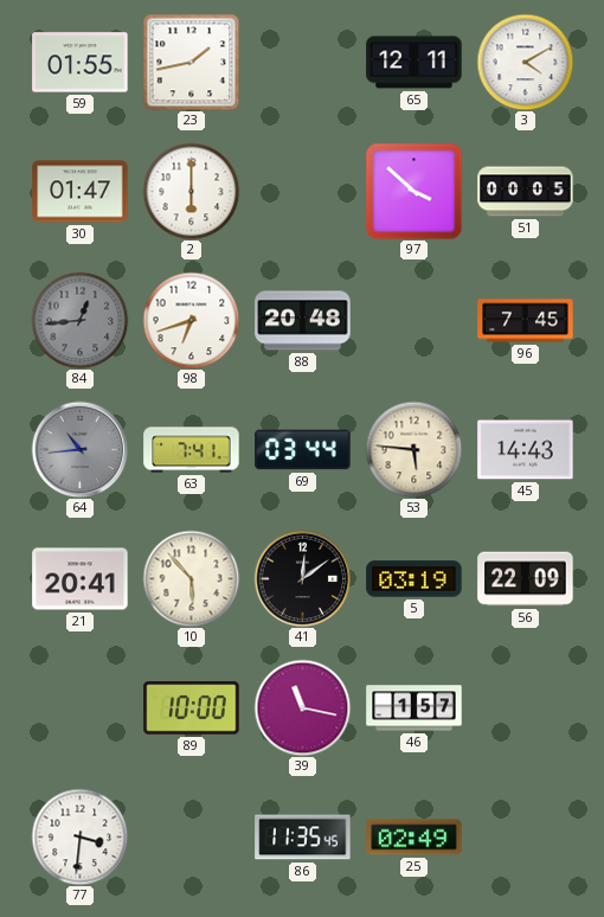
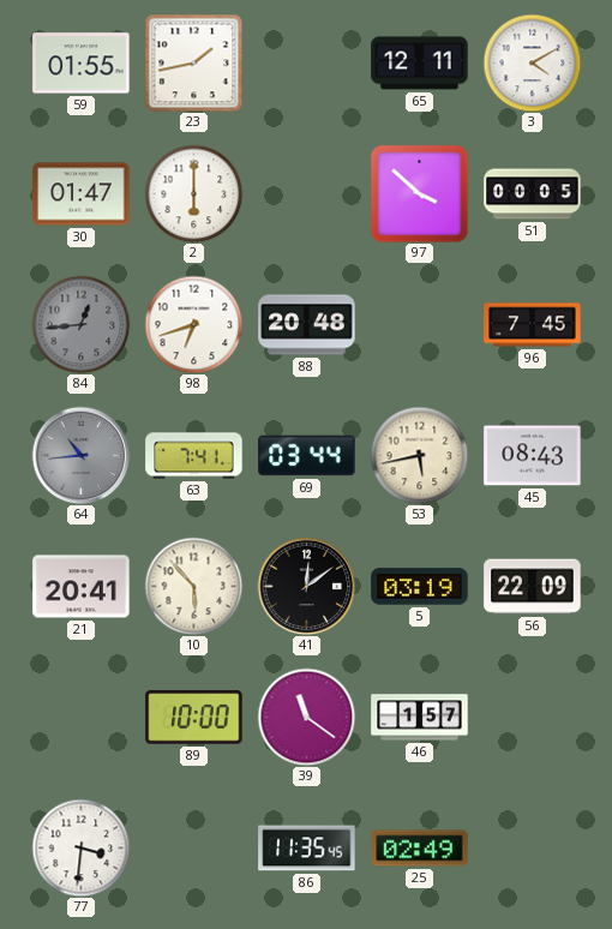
53: 5:46 -> 5:43
45: 14:43 -> 08:43
39: 11:17 -> 11:21
